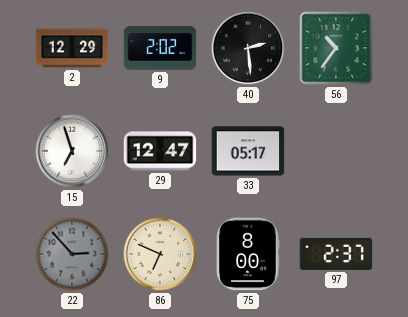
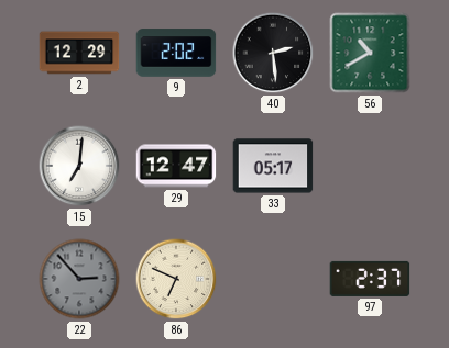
56: 10:36 -> 10:40
15: 6:57 -> 7:01
75: 8:00 -> none
